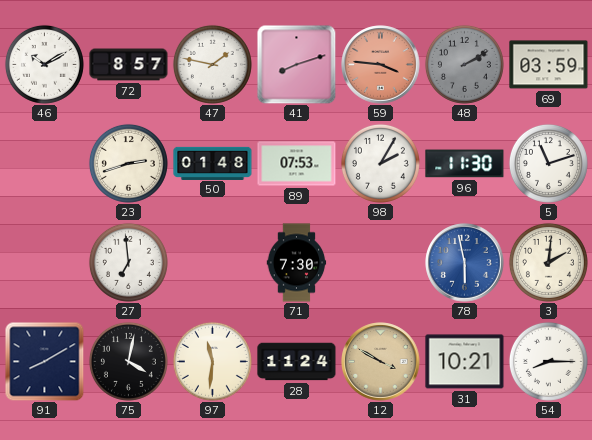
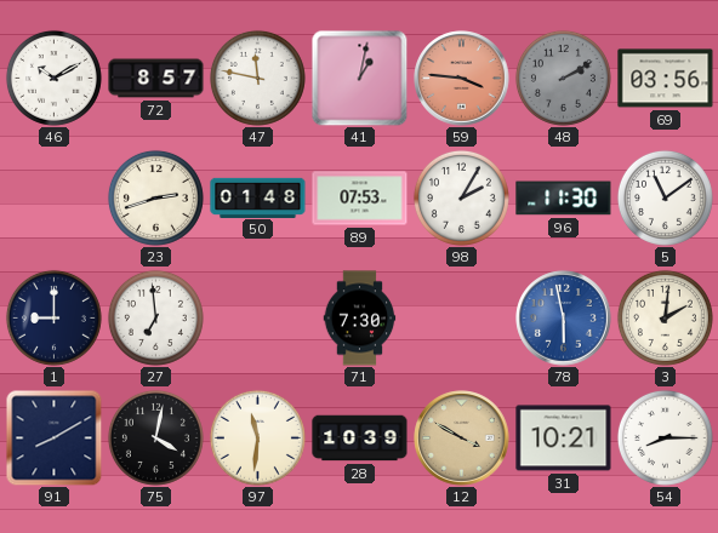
47: 1:47 -> 11:47
41: 8:12 -> 1:02
69: 03:59 -> 03:56
5: 11:12 -> 11:09
1: none -> 9:00
28: 11:24 -> 10:39
